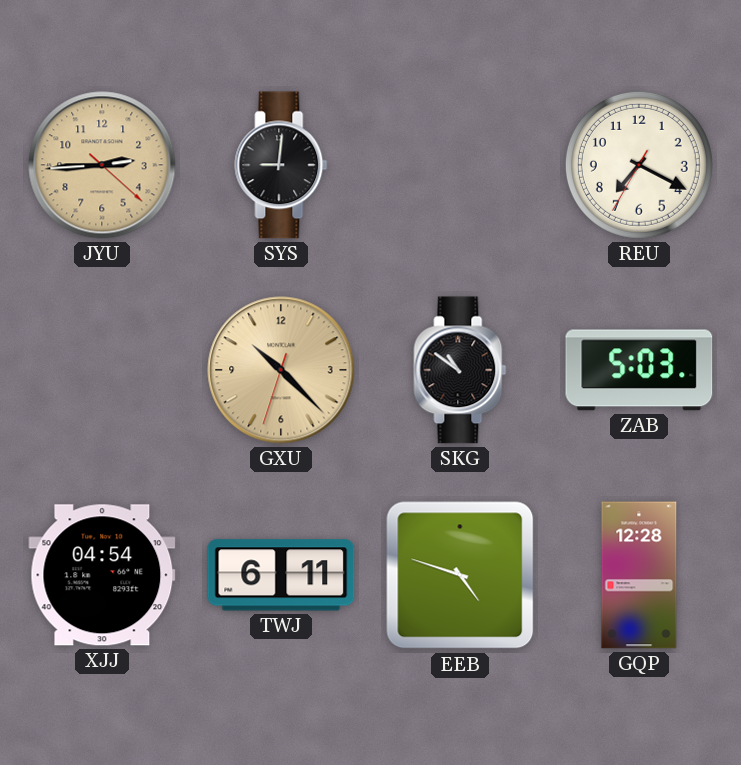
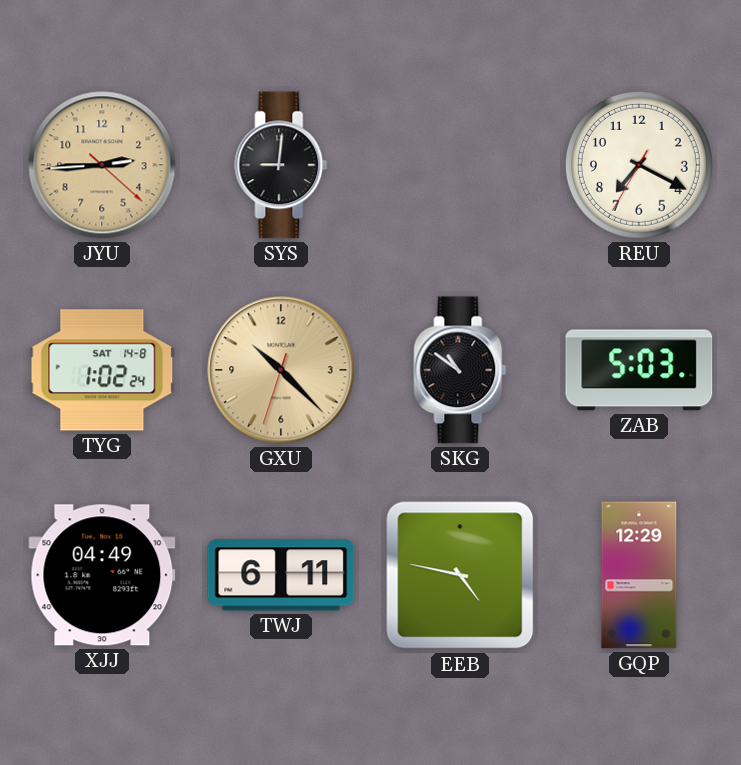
TYG: none -> 1:02
XJJ: 04:54 -> 04:49
EEB: 4:48 -> 4:47
GQP: 12:28 -> 12:29
